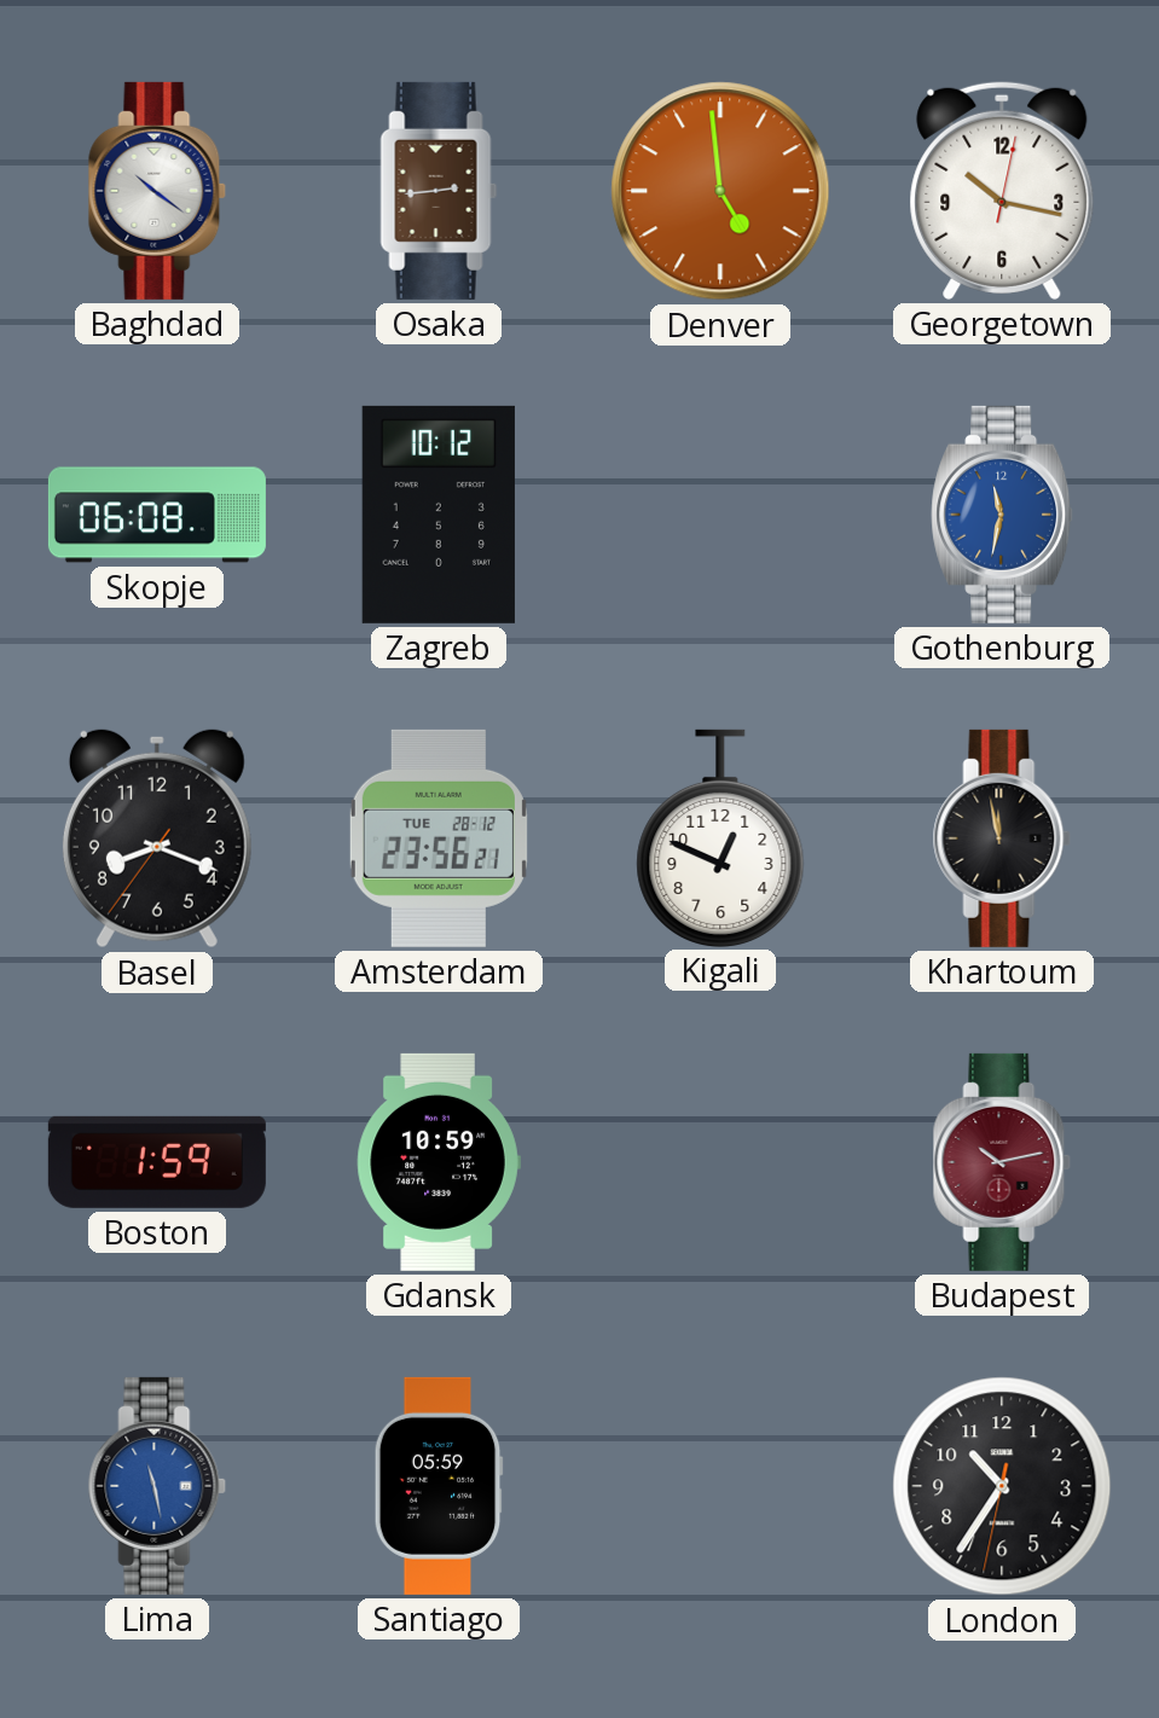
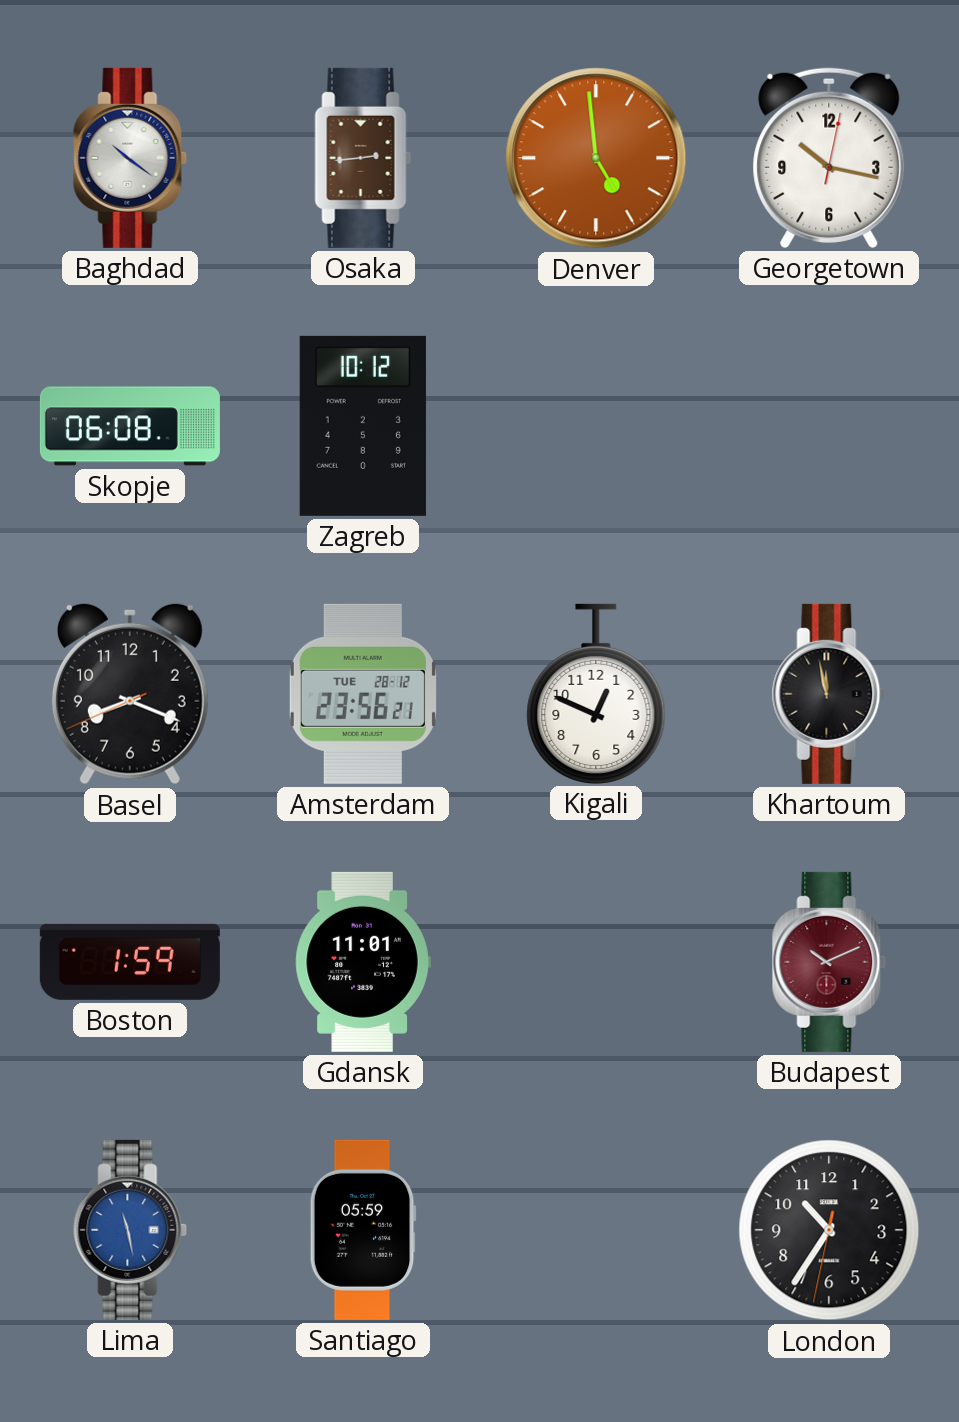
Gothenburg: 11:32 -> none
Basel: 8:18:36 -> 8:18:41
Gdansk: 10:59 -> 11:01
Budapest: 10:13 -> 10:11
